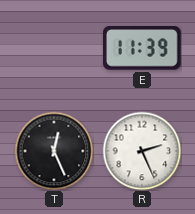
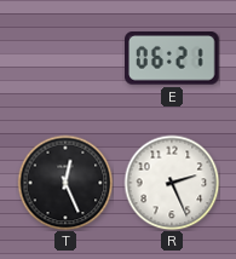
E: 11:39 -> 06:21
